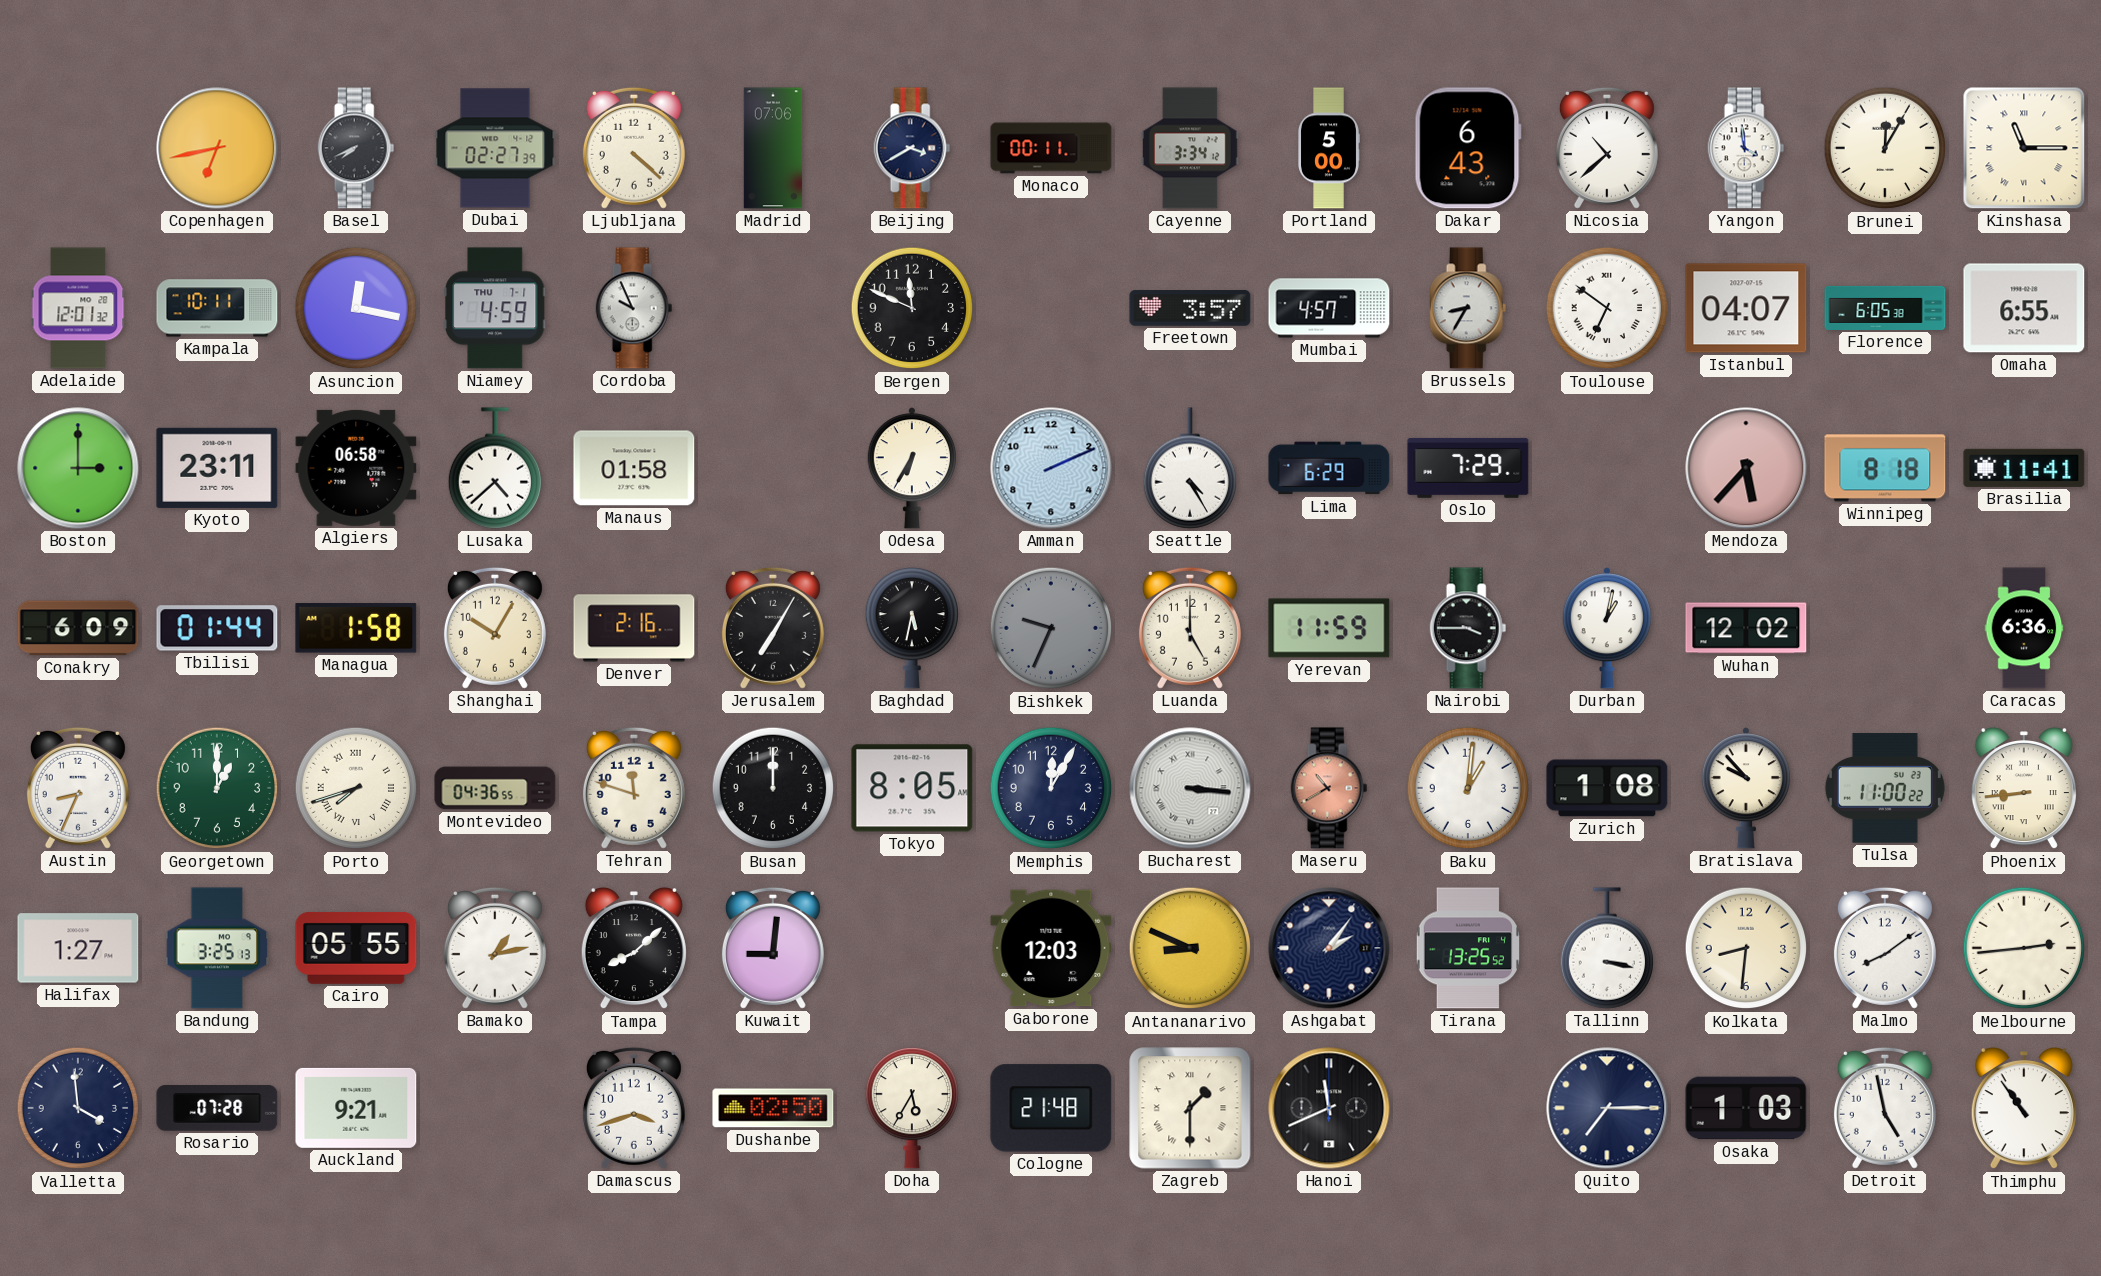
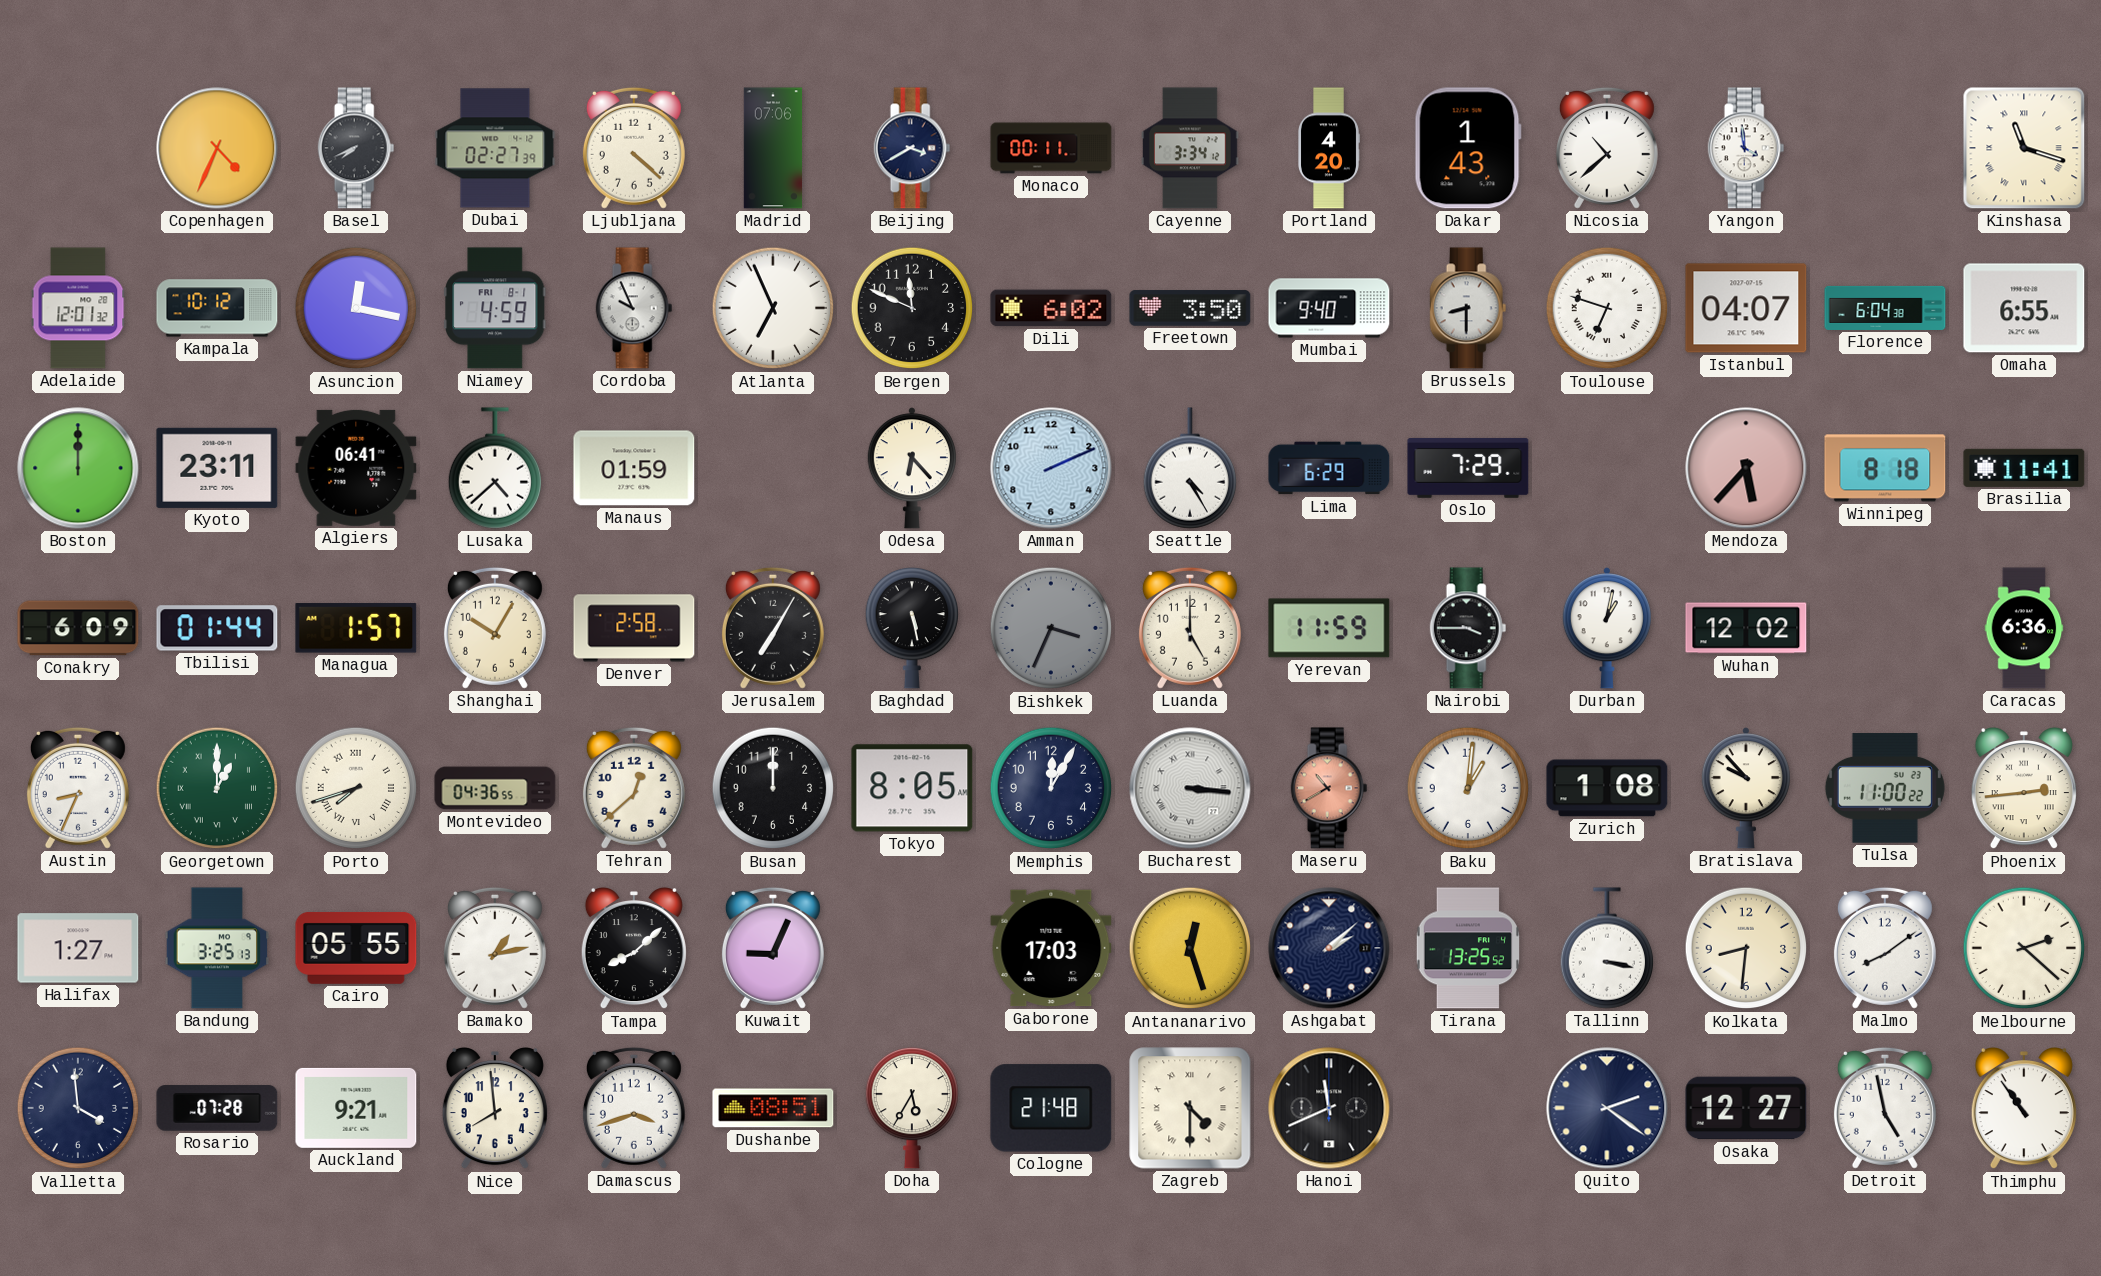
Copenhagen: 6:43 -> 4:34
Portland: 5:00 -> 4:20
Dakar: 6:43 -> 1:43
Brunei: 12:05 -> none
Kinshasa: 11:15 -> 11:18
Kampala: 10:11 -> 10:12
Niamey date: THU 7-1 -> FRI 8-1
Atlanta: none -> 6:56
Dili: none -> 6:02
Freetown: 3:57 -> 3:50
Mumbai: 4:57 -> 9:40
Brussels: 8:35 -> 8:30
Toulouse: 6:51 -> 6:48
Florence: 6:05 -> 6:04
Boston: 3:00 -> 12:00
Algiers: 06:58 -> 06:41
Manaus: 01:58 -> 01:59
Odesa: 6:35 -> 6:23
Managua: 1:58 -> 1:57
Denver: 2:16 -> 2:58
Baghdad: 5:32 -> 5:28
Bishkek: 9:34 -> 3:34
Georgetown numerals: Arabic -> Roman
Tehran: 11:48 -> 12:38
Phoenix: 8:44 -> 2:44
Kuwait: 9:01 -> 9:04
Gaborone: 12:03 -> 17:03
Antananarivo: 8:49 -> 12:27
Ashgabat: 2:06 -> 2:08
Melbourne: 2:44 -> 2:22
Nice: none -> 7:59
Dushanbe: 02:50 -> 08:51
Zagreb: 1:30 -> 4:30
Quito: 7:15 -> 2:21
Osaka: 1:03 -> 12:27
